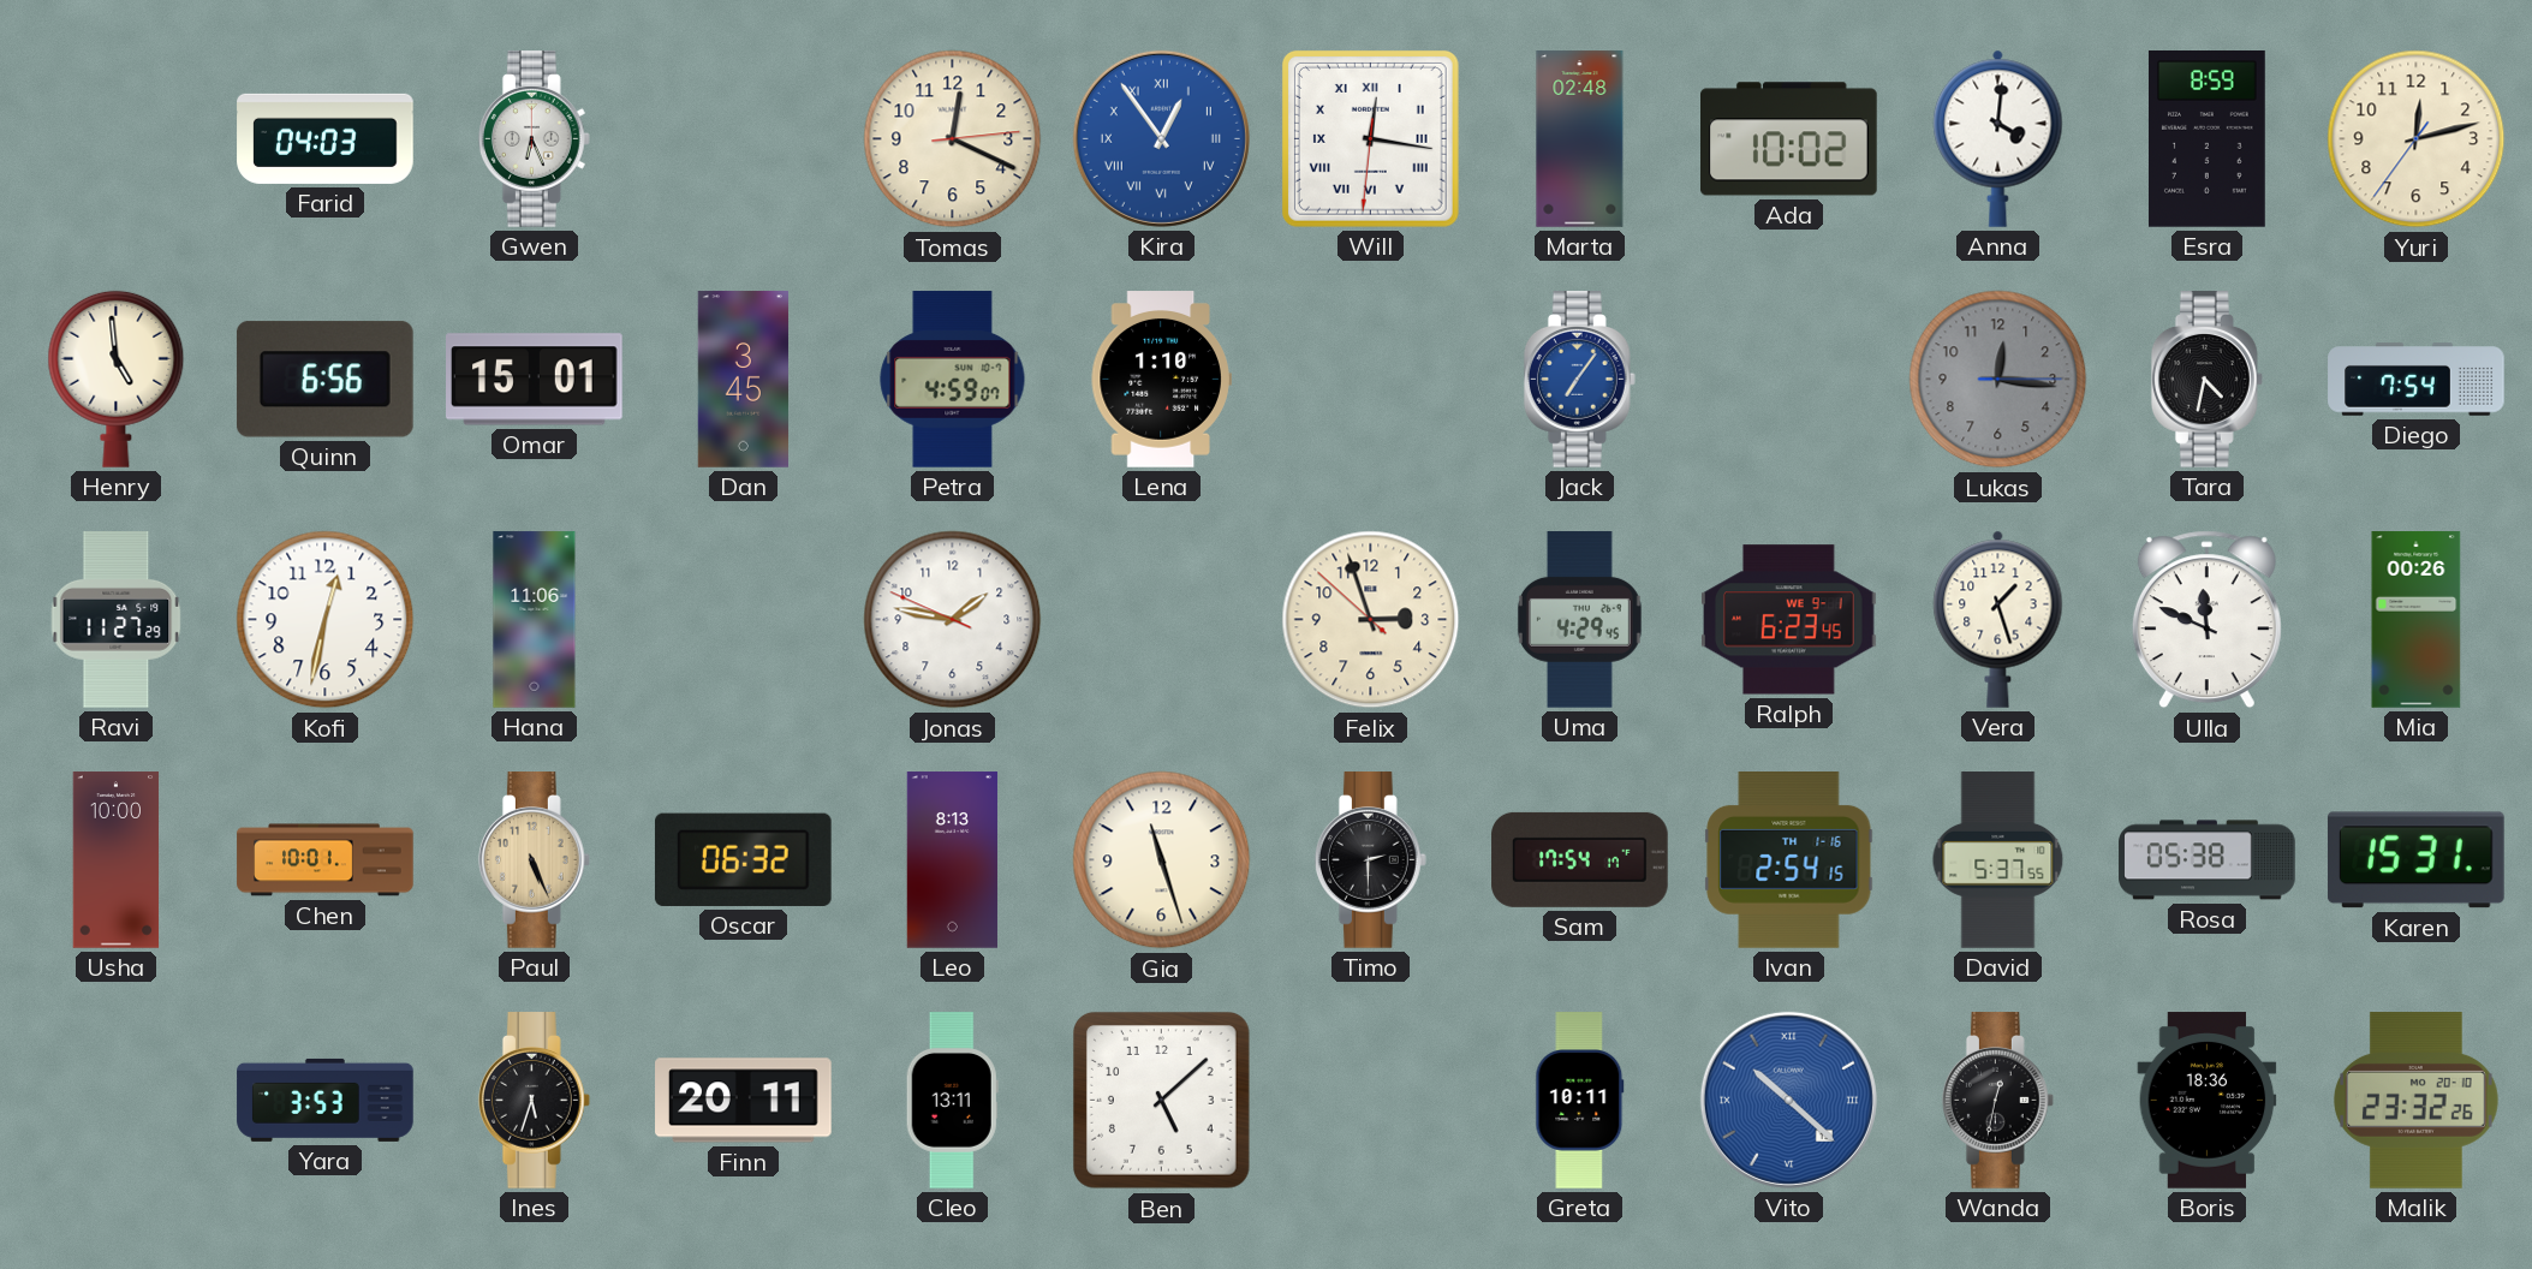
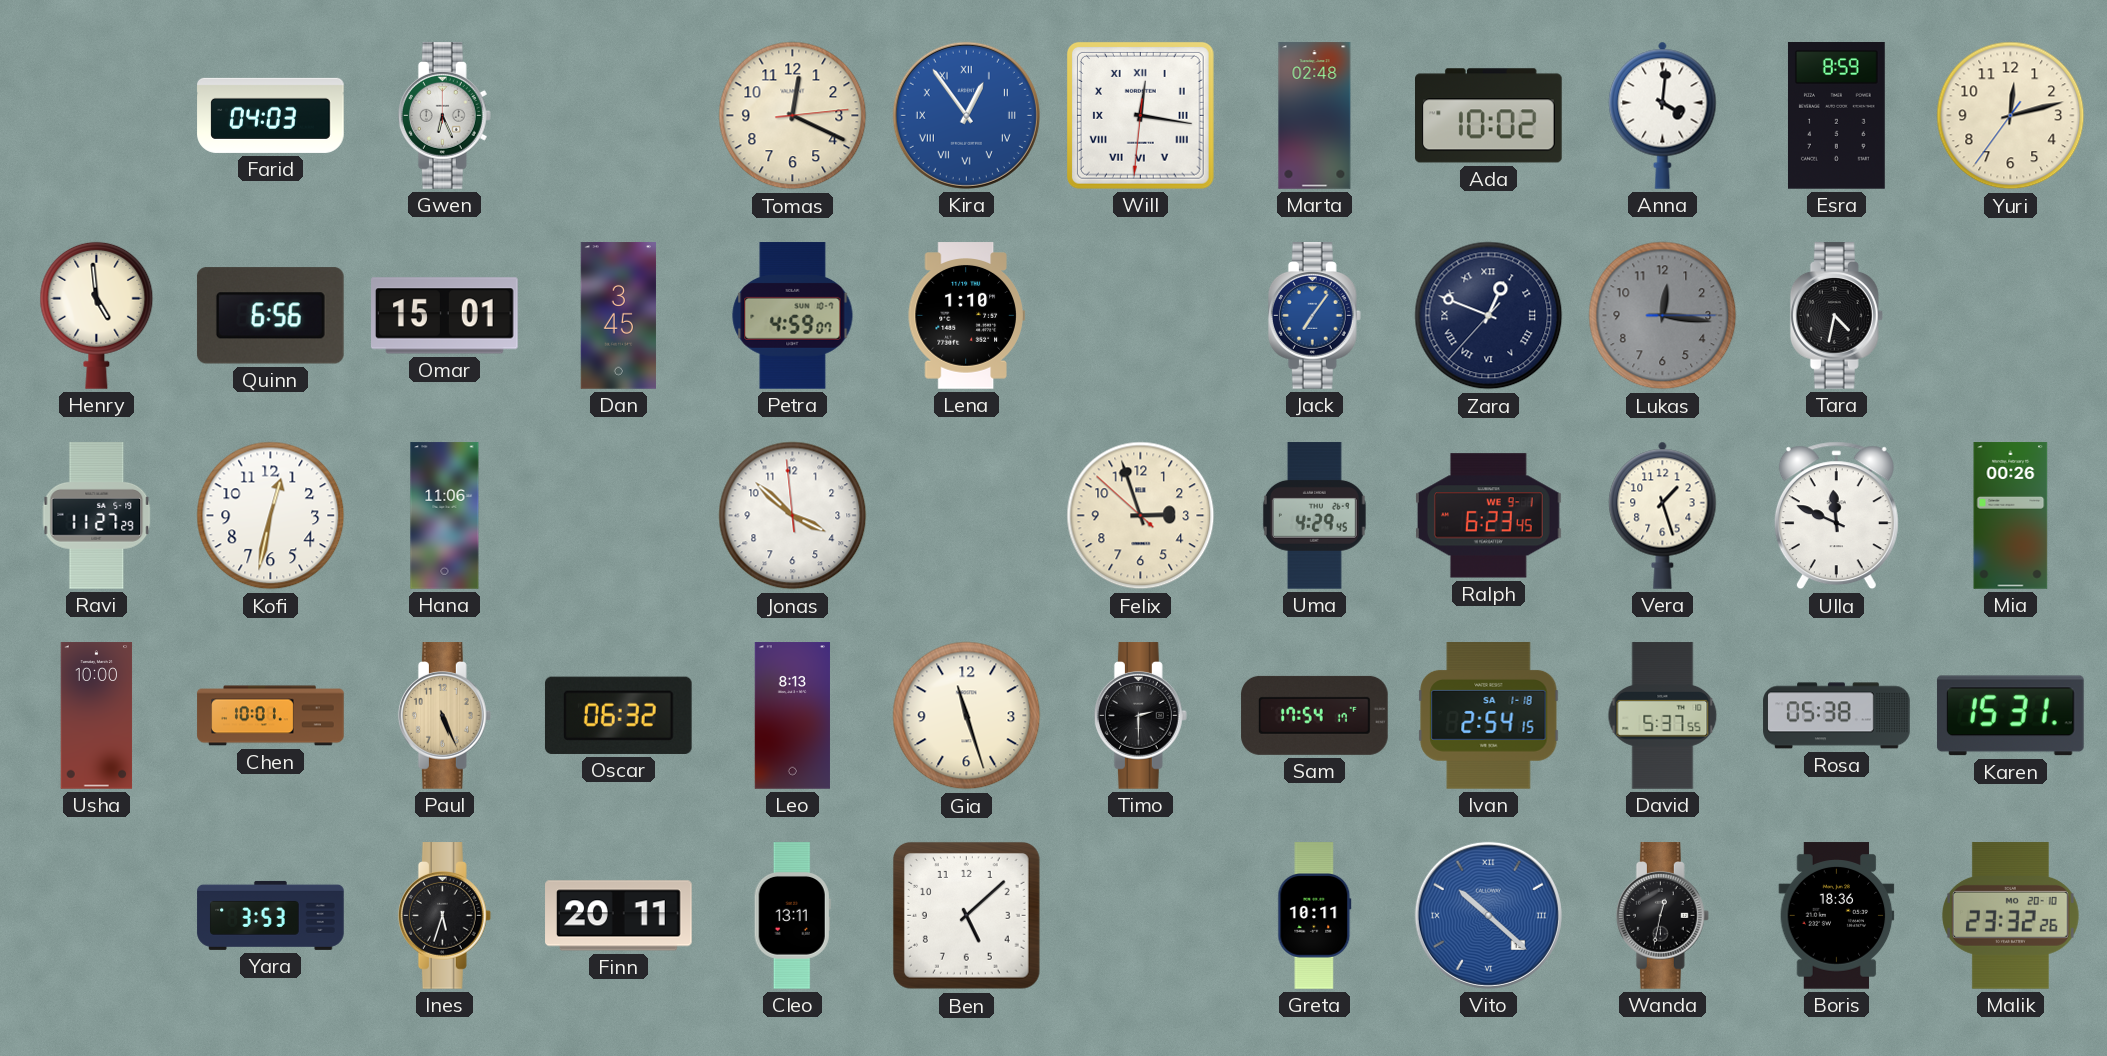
Zara: none -> 12:48
Diego: 7:54 -> none
Jonas: 1:46 -> 3:51
Ivan date: TH 1-16 -> SA 1-18
